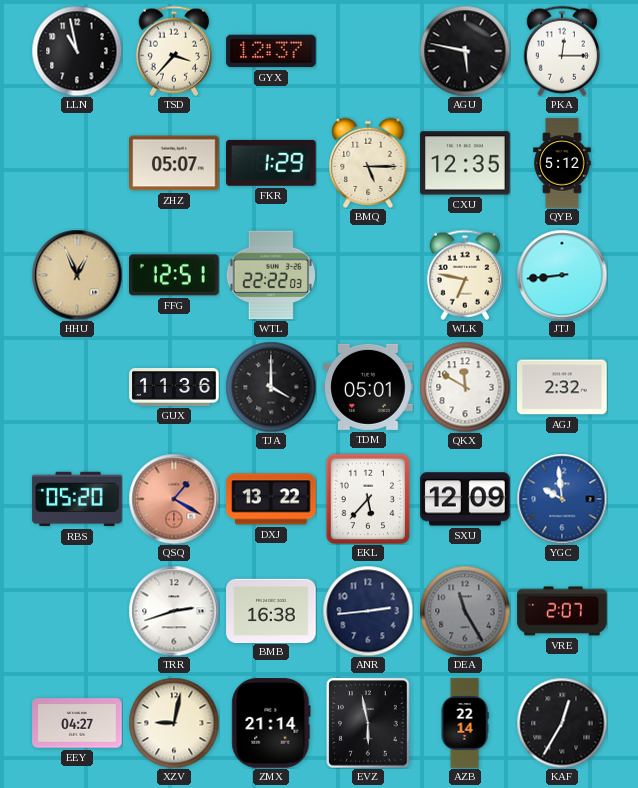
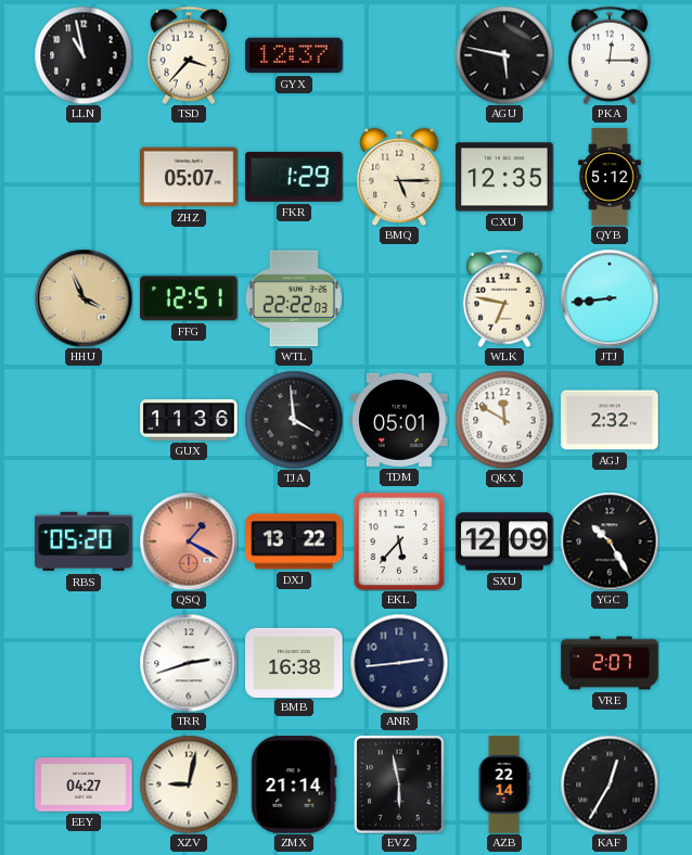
HHU: 12:56 -> 3:56
TJA: 4:00 -> 3:59
YGC: 9:59 -> 10:25
YGC dial: blue -> black
DEA: 11:25 -> none
